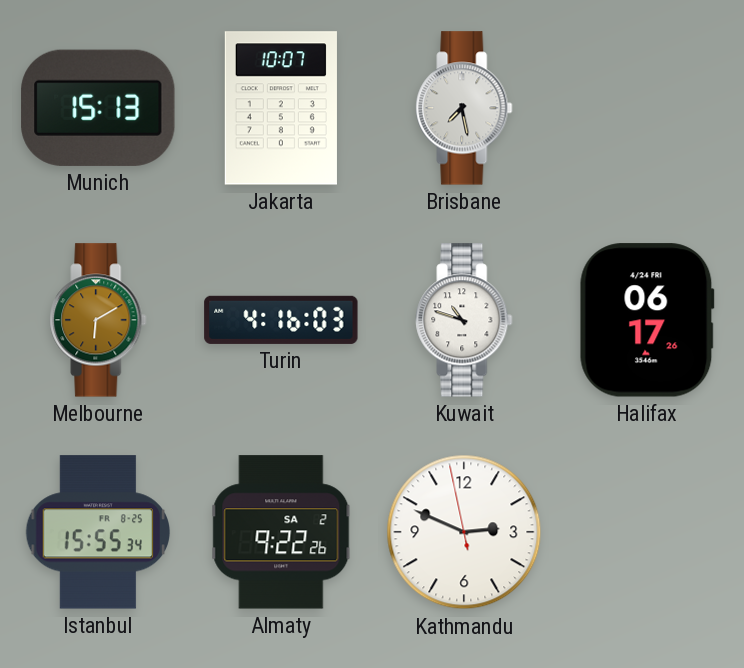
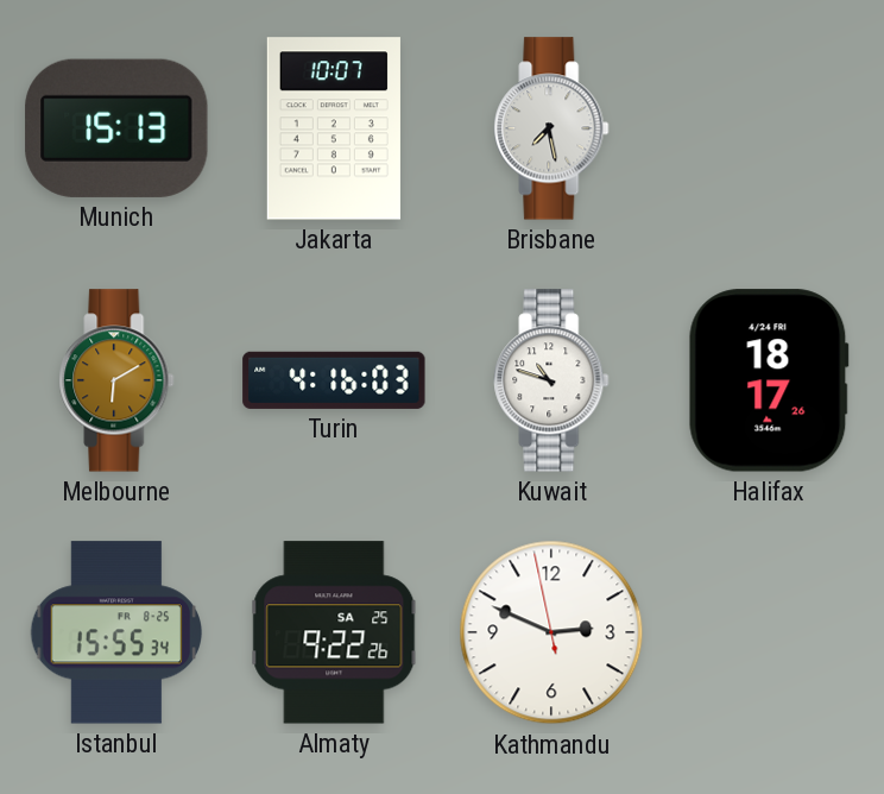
Halifax: 06:17 -> 18:17
Almaty date: SA 2 -> SA 25
